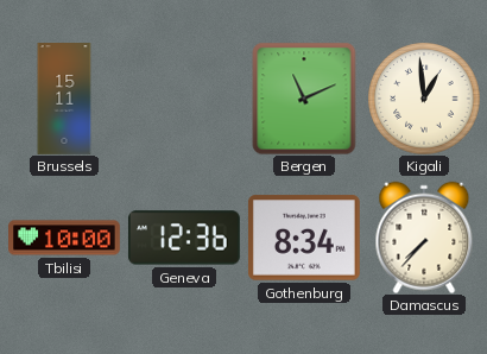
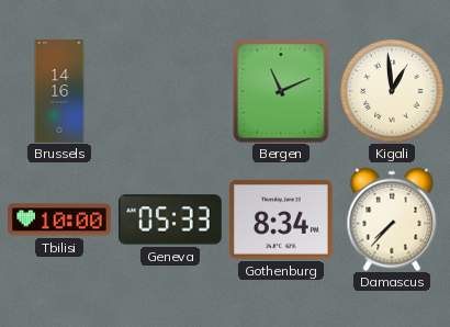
Brussels: 15:11 -> 14:16
Geneva: 12:36 -> 05:33
